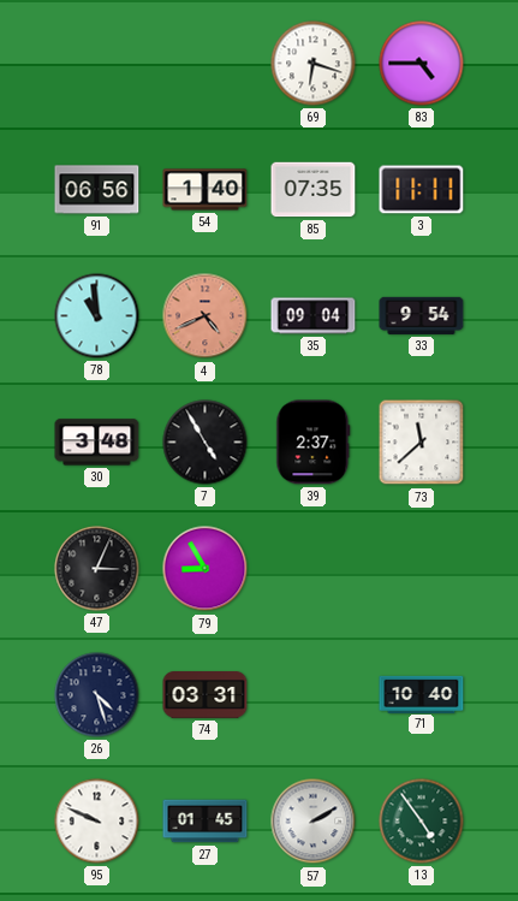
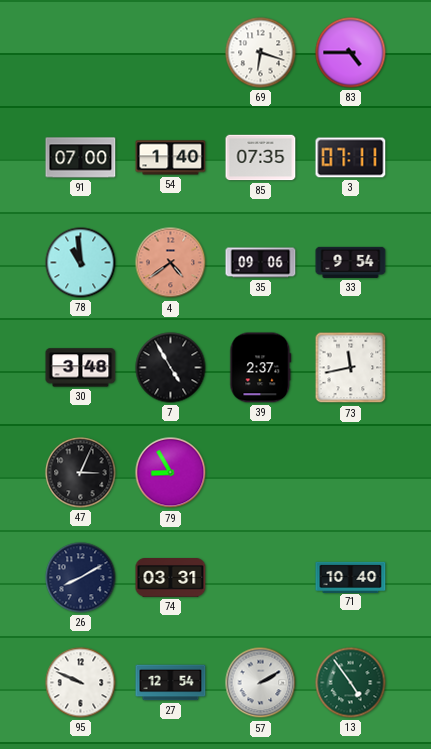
91: 06:56 -> 07:00
3: 11:11 -> 07:11
4: 4:41 -> 4:39
35: 09:04 -> 09:06
73: 11:38 -> 11:43
26: 4:27 -> 8:10
27: 01:45 -> 12:54
